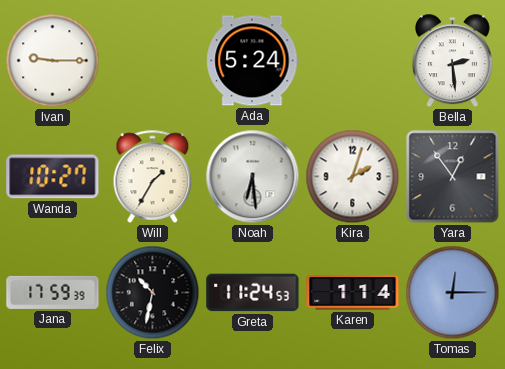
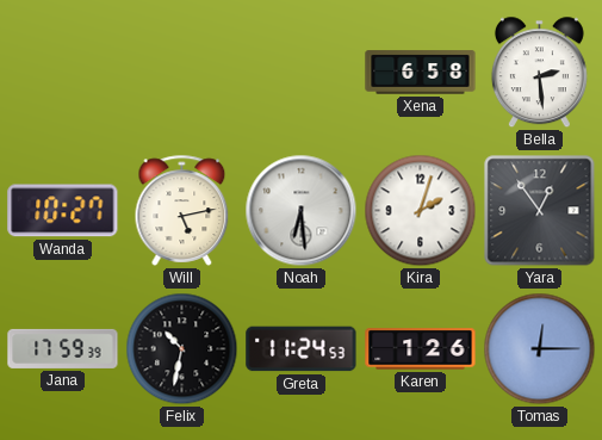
Ivan: 9:15 -> none
Ada: 5:24 -> none
Xena: none -> 6:58
Will: 1:35 -> 5:13
Karen: 1:14 -> 1:26
